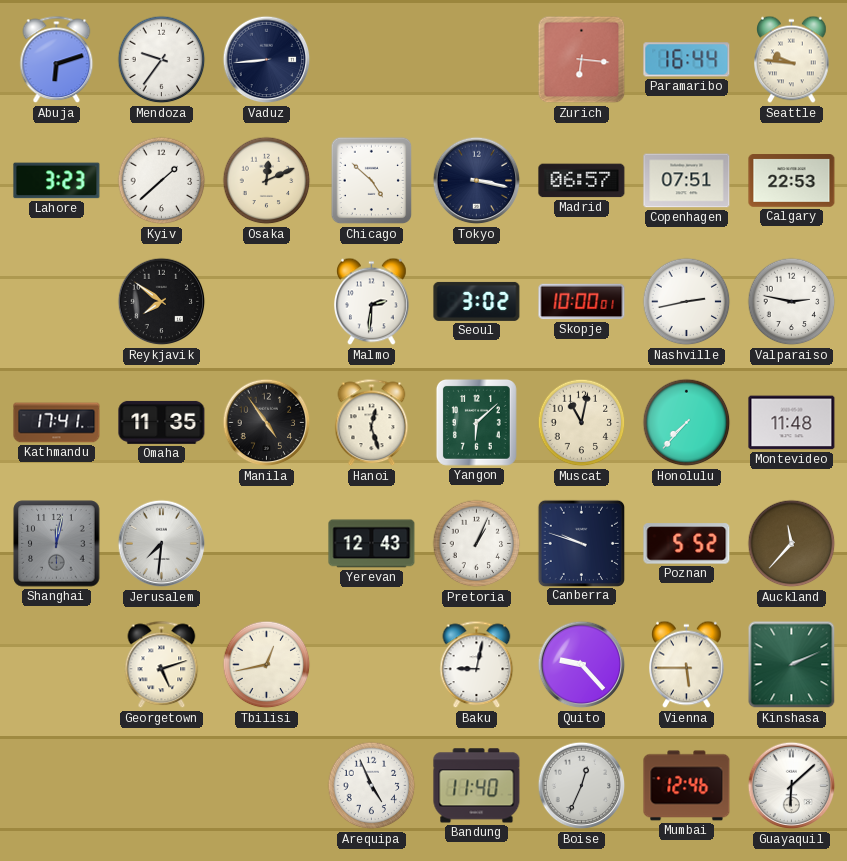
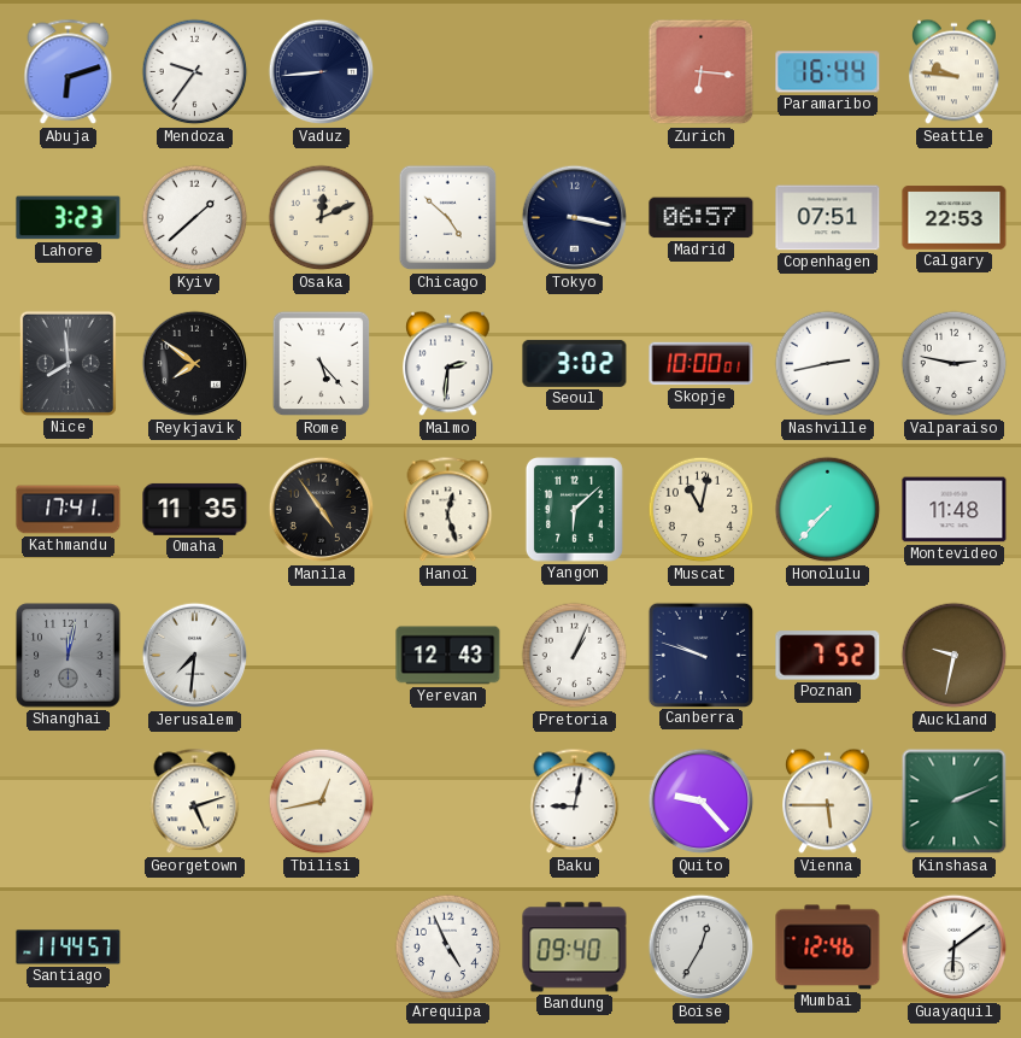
Nice: none -> 7:59
Rome: none -> 5:23
Poznan: 5:52 -> 7:52
Auckland: 11:37 -> 9:32
Santiago: none -> 11:44
Bandung: 11:40 -> 09:40
Boise: 12:34 -> 12:35
Guayaquil: 6:08 -> 6:09
